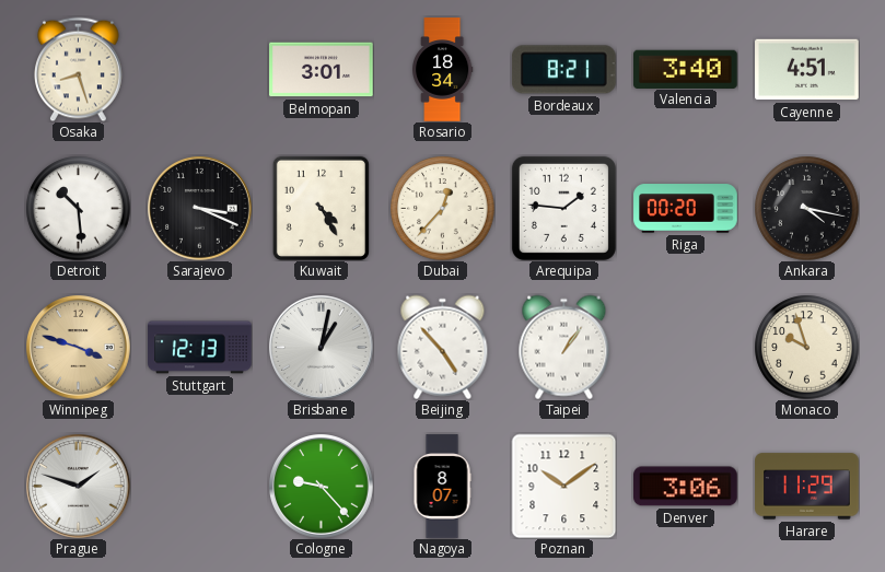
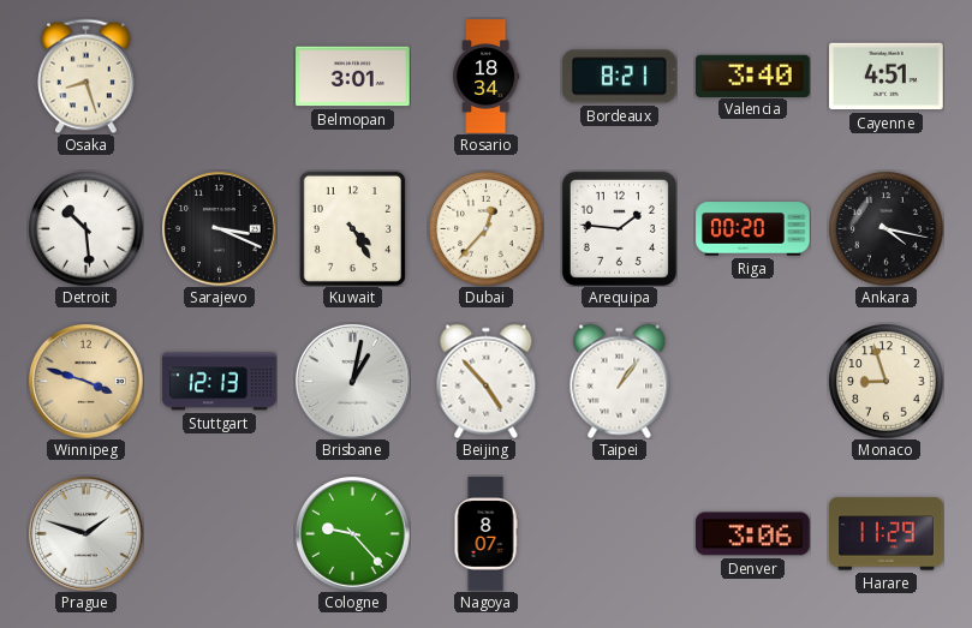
Monaco: 9:57 -> 8:57
Poznan: 10:09 -> none
